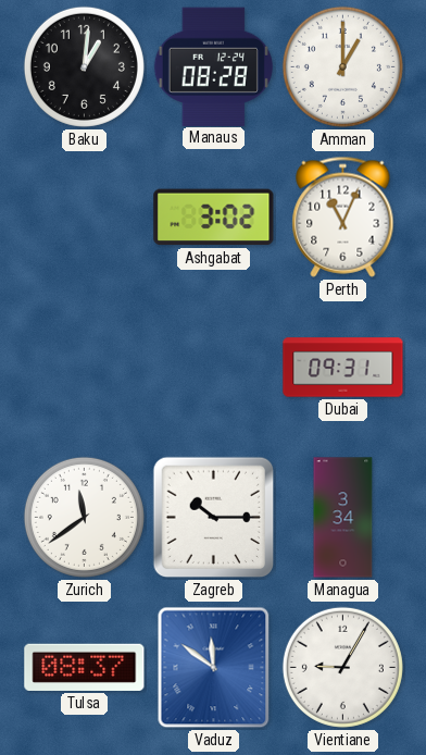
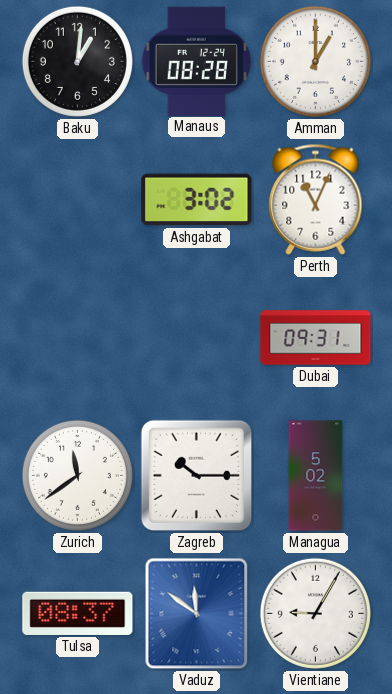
Managua: 3:34 -> 5:02
